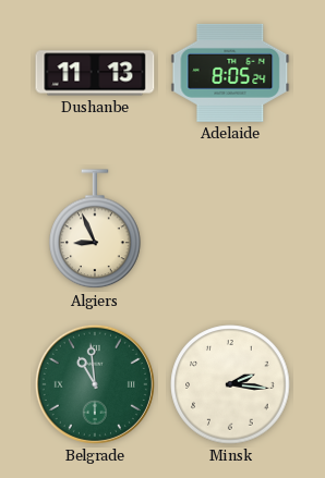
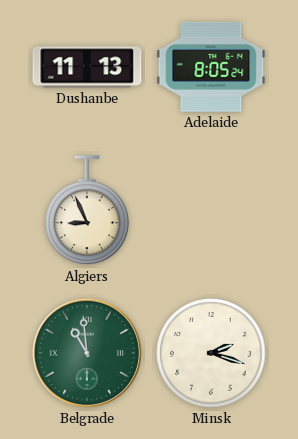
Minsk: 2:16 -> 2:18
